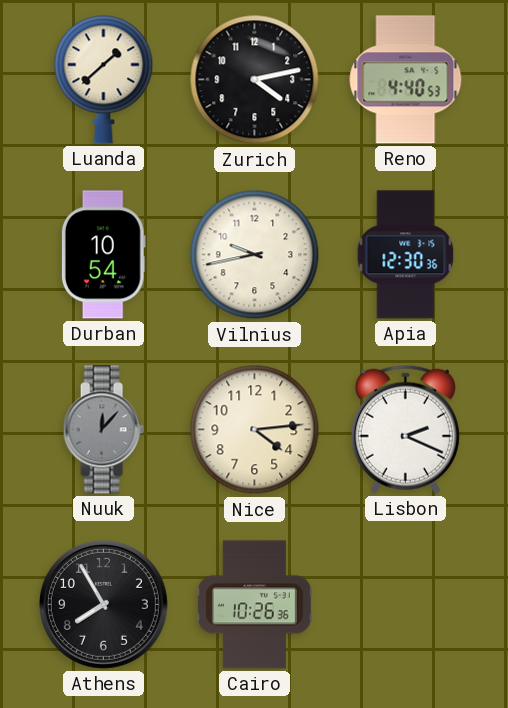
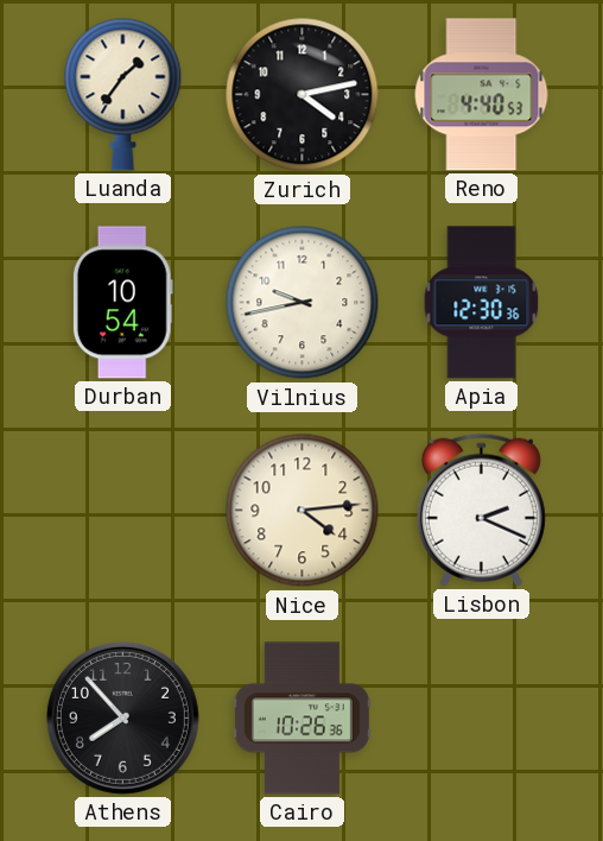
Luanda: 1:38 -> 1:36
Nuuk: 12:07 -> none
Athens: 7:55 -> 7:53
